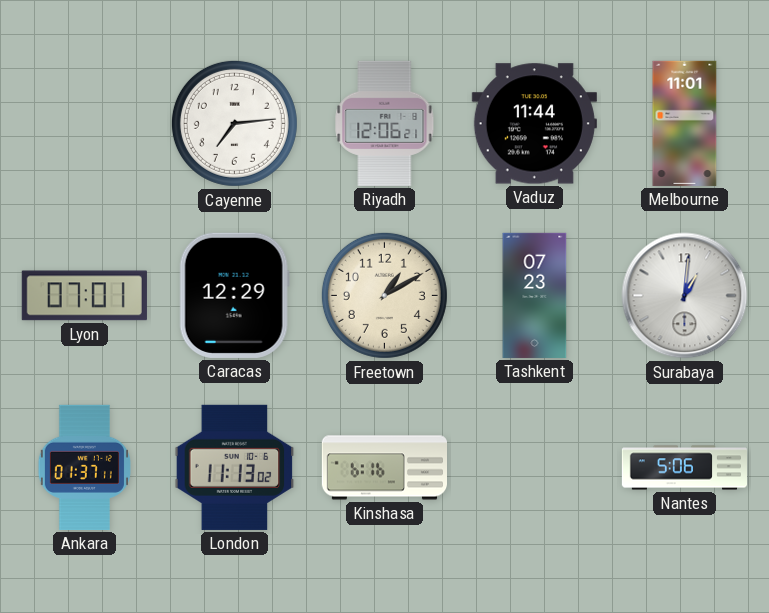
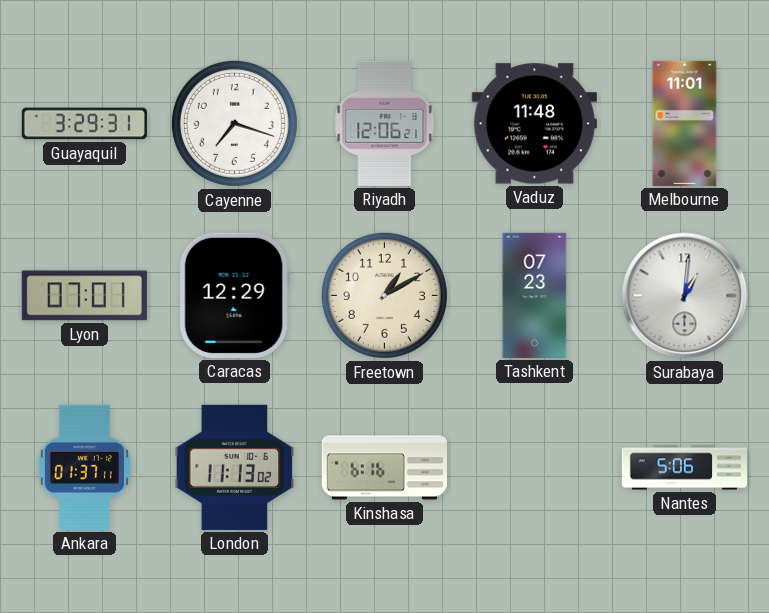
Guayaquil: none -> 3:29
Cayenne: 7:14 -> 7:18
Vaduz: 11:44 -> 11:48
